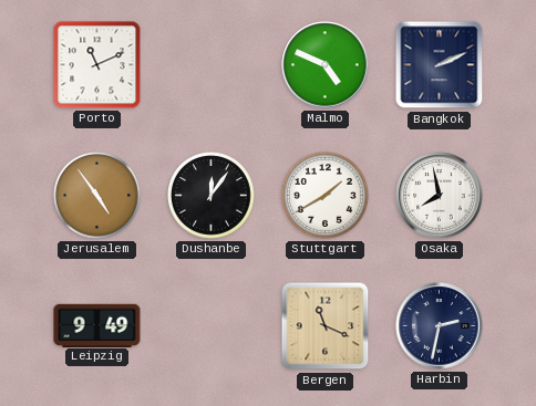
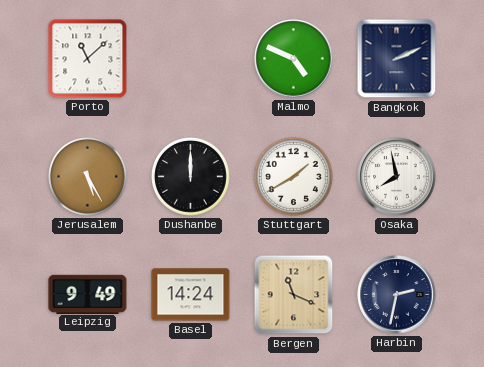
Porto: 11:11 -> 11:08
Jerusalem: 4:54 -> 5:25
Dushanbe: 12:06 -> 12:00
Basel: none -> 14:24
